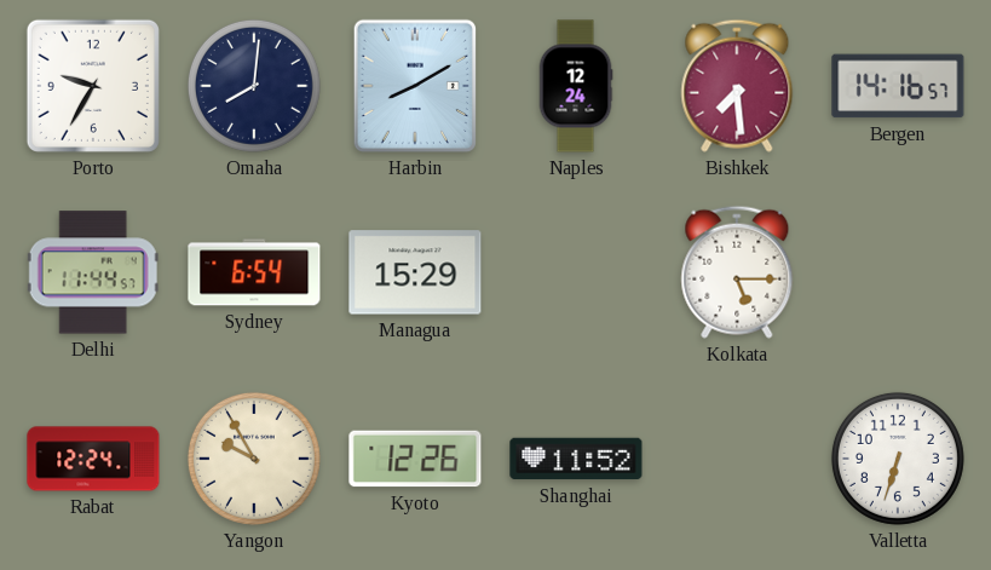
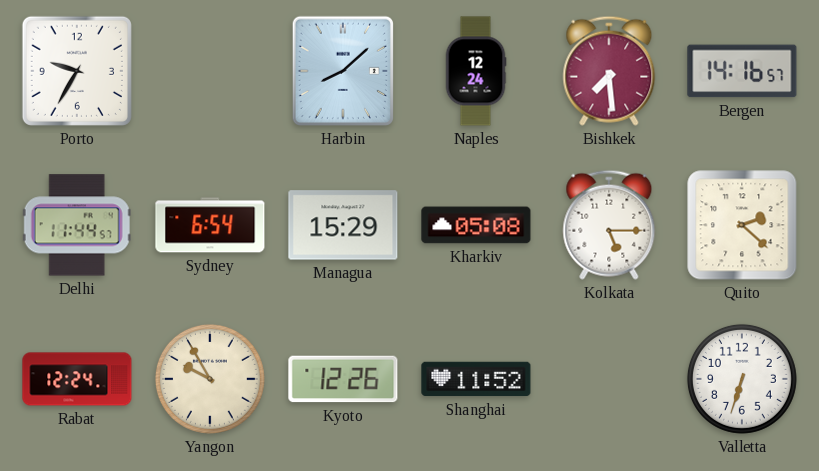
Omaha: 8:01 -> none
Harbin: 8:10 -> 8:08
Kharkiv: none -> 05:08
Quito: none -> 2:22
